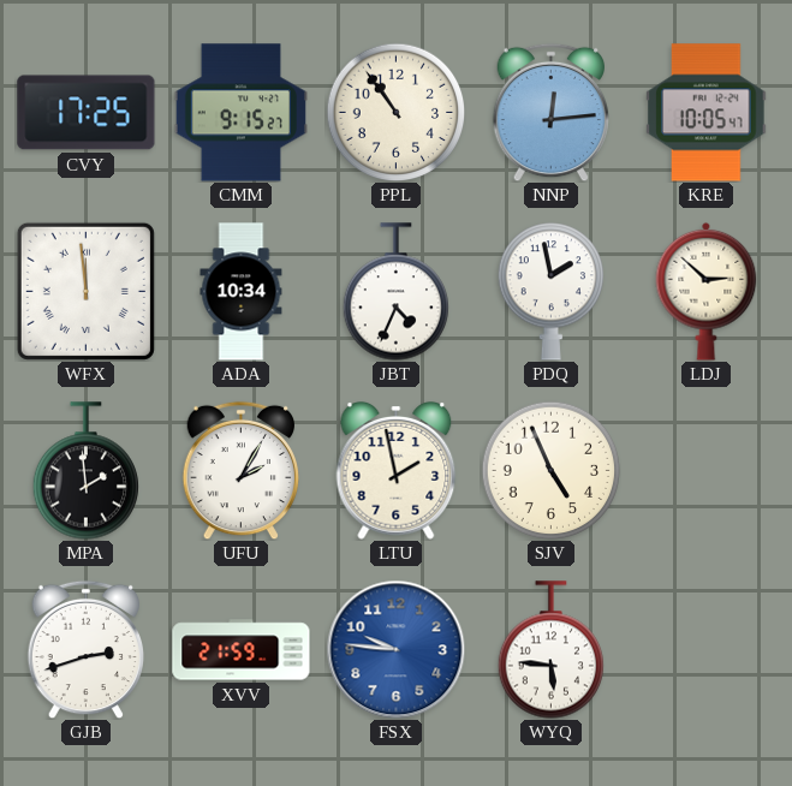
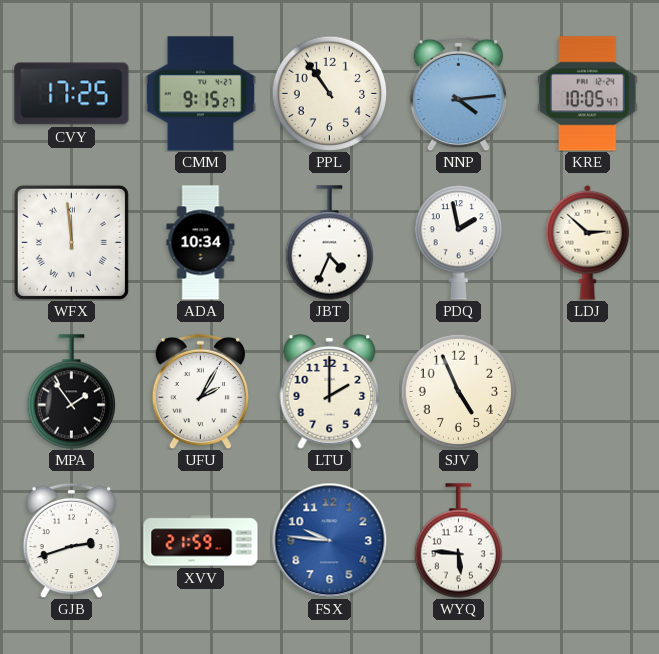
NNP: 12:14 -> 4:14
MPA: 1:59 -> 1:54
LTU: 1:58 -> 2:00
